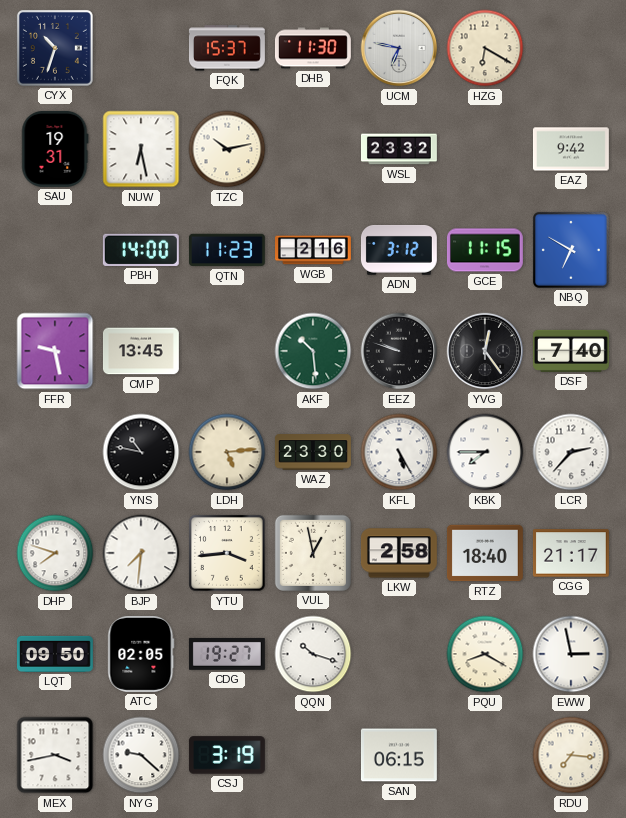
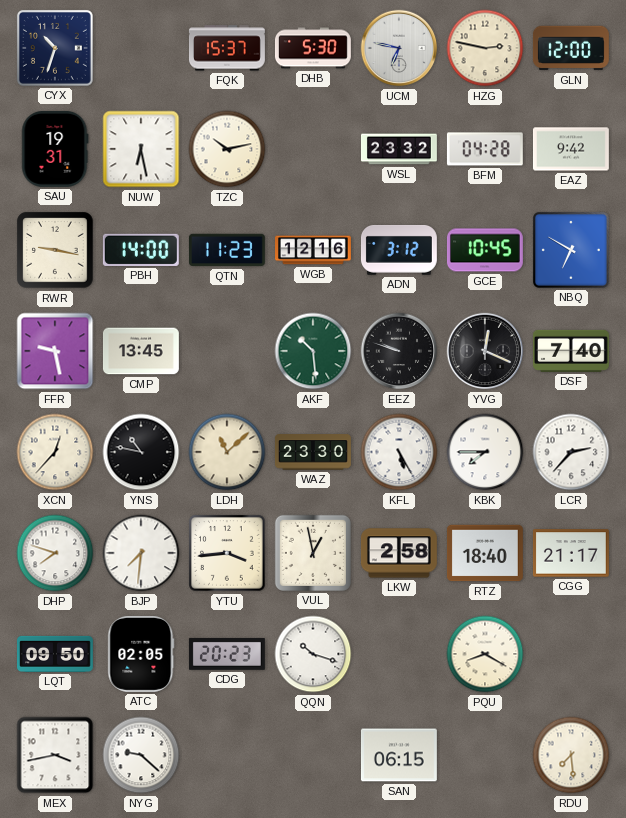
DHB: 11:30 -> 5:30
HZG: 6:20 -> 2:47
GLN: none -> 12:00
BFM: none -> 04:28
RWR: none -> 9:17
WGB: 2:16 -> 12:16
GCE: 11:15 -> 10:45
YVG: 12:24 -> 12:19
XCN: none -> 12:37
LDH: 5:14 -> 11:08
CDG: 19:27 -> 20:23
EWW: 2:58 -> none
CSJ: 3:19 -> none
RDU: 7:16 -> 7:29
